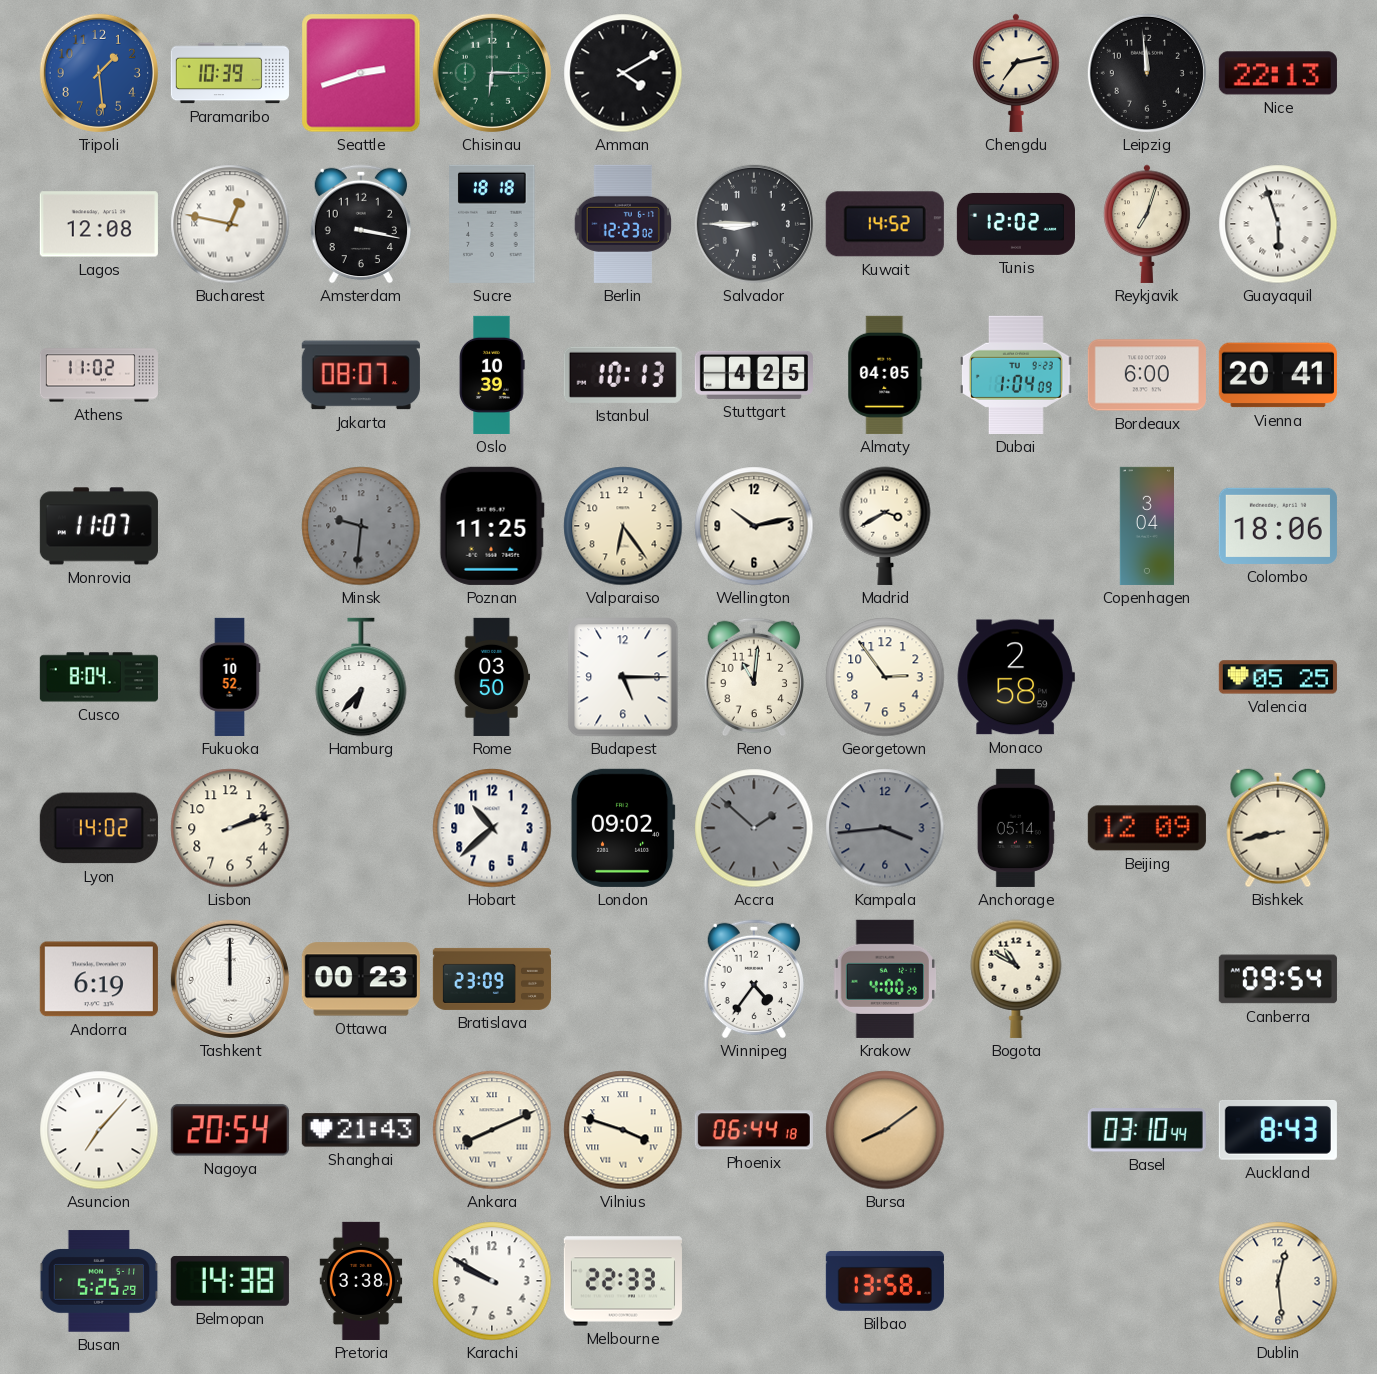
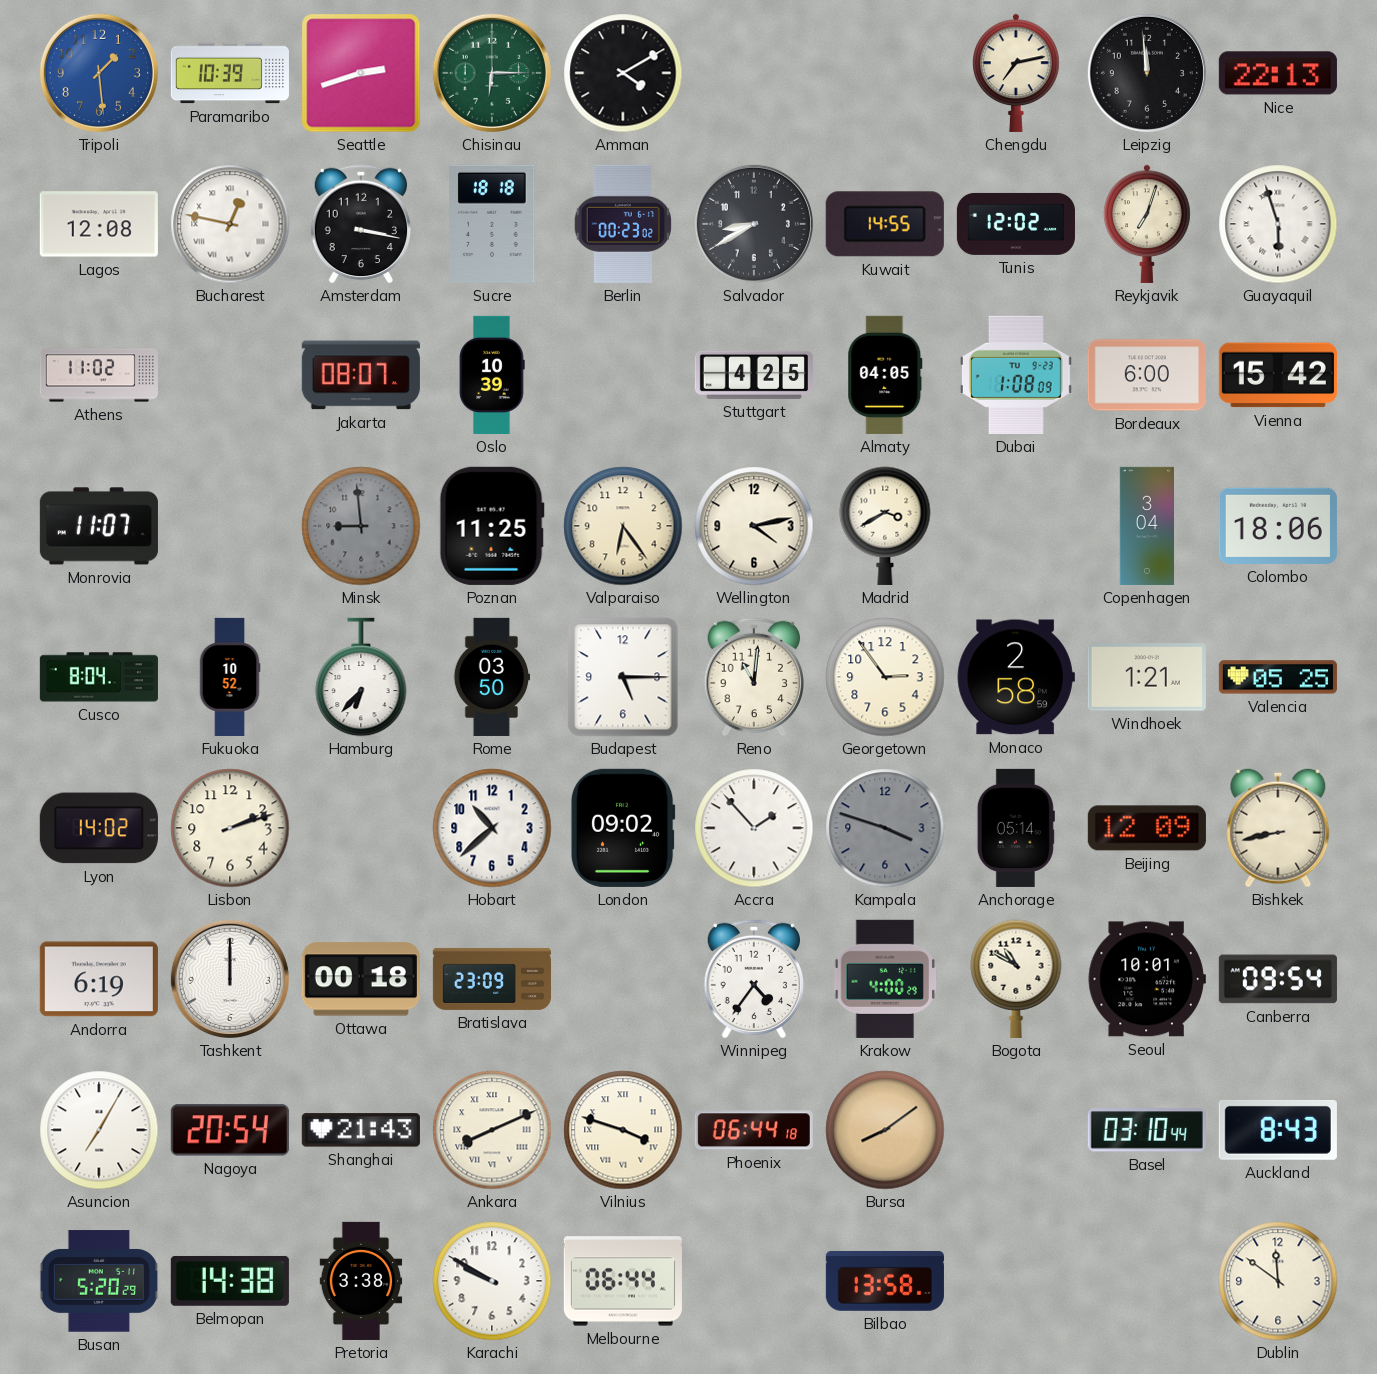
Berlin: 12:23 -> 00:23
Salvador: 8:45 -> 8:40
Kuwait: 14:52 -> 14:55
Istanbul: 10:13 -> none
Dubai: 1:04 -> 1:08
Vienna: 20:41 -> 15:42
Minsk: 9:31 -> 8:59
Wellington: 10:13 -> 4:13
Windhoek: none -> 1:21
Accra: 1:52 -> 1:53
Accra dial: grey -> white
Kampala: 3:44 -> 3:48
Ottawa: 00:23 -> 00:18
Seoul: none -> 10:01
Asuncion: 7:07 -> 7:05
Busan: 5:25 -> 5:20
Melbourne: 22:33 -> 06:44
Dublin: 12:29 -> 11:51
